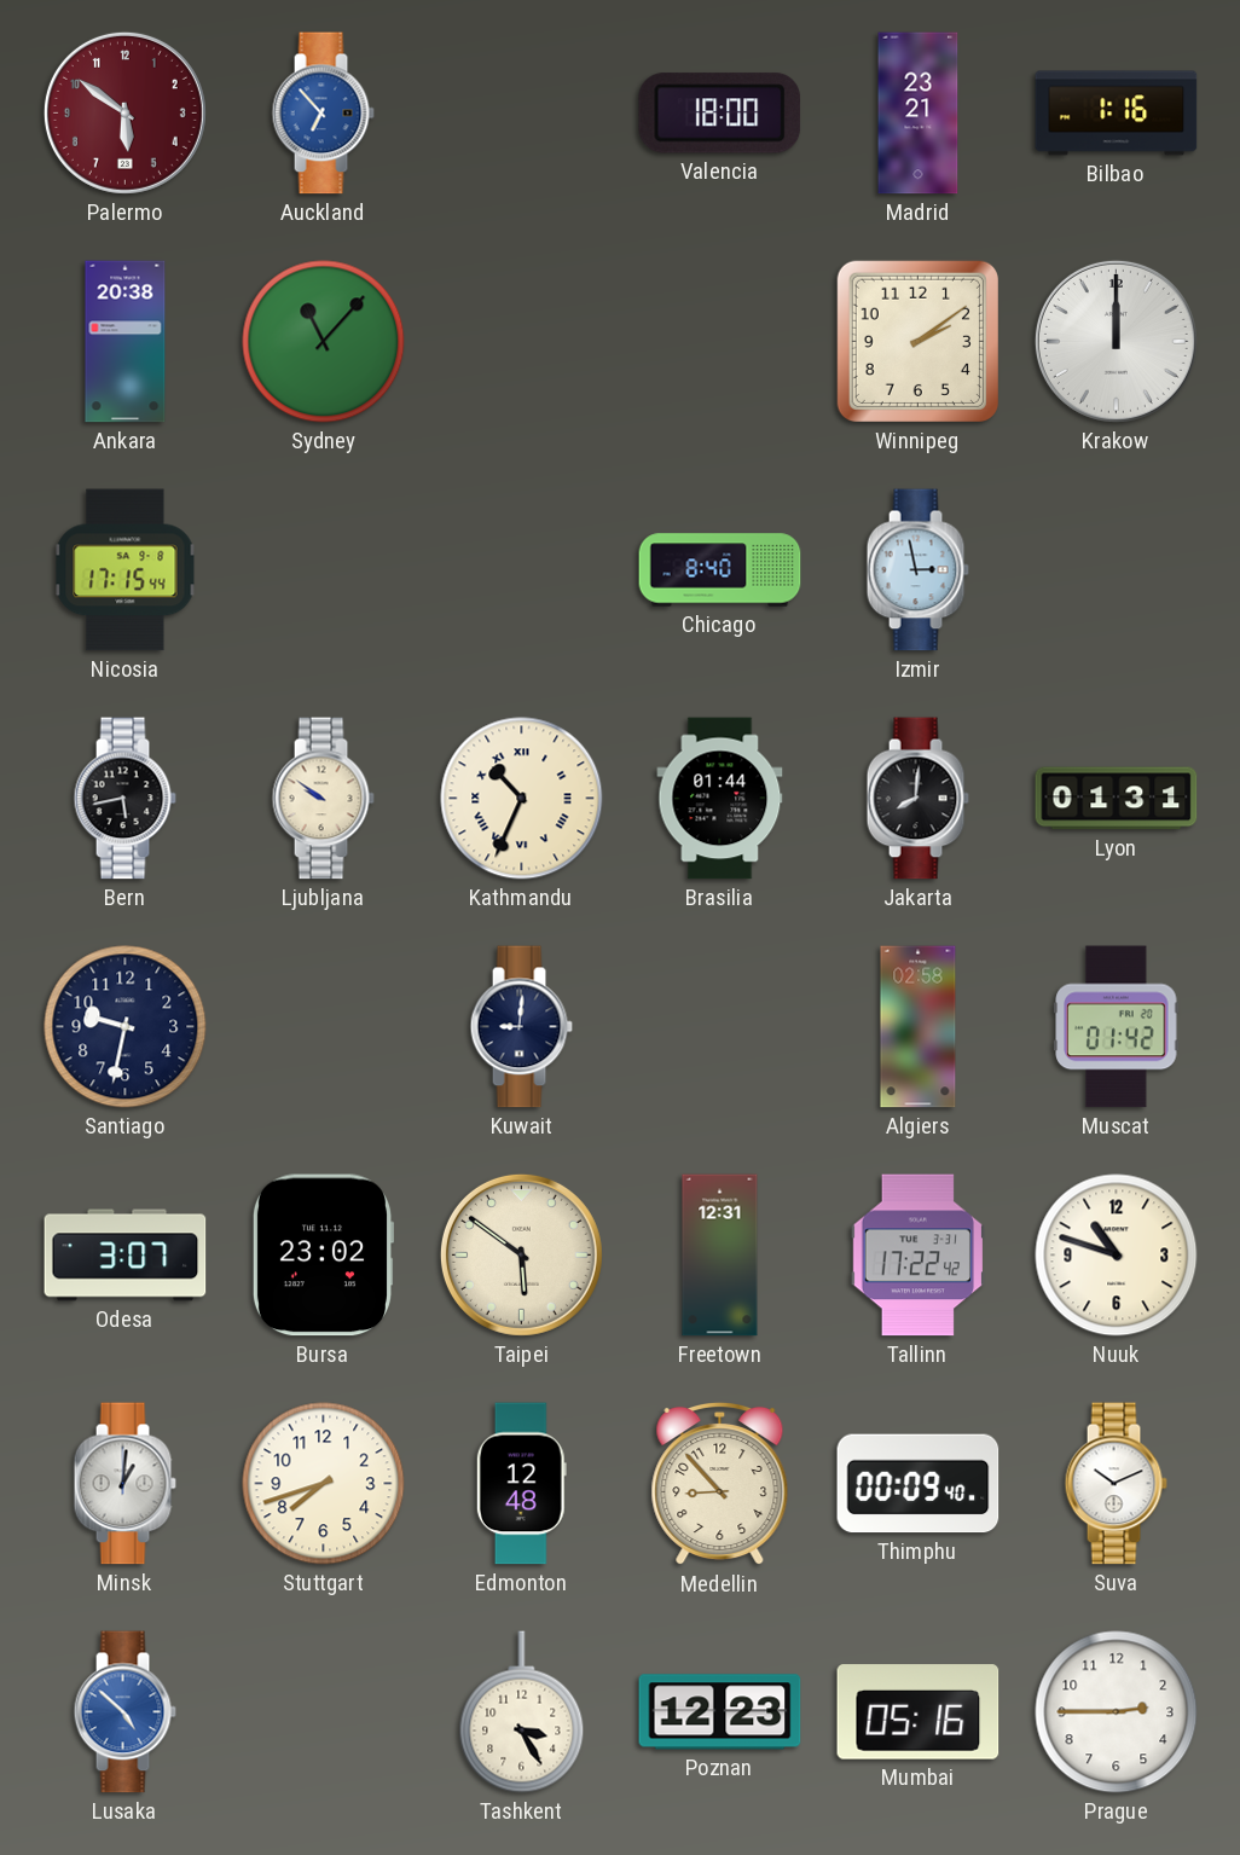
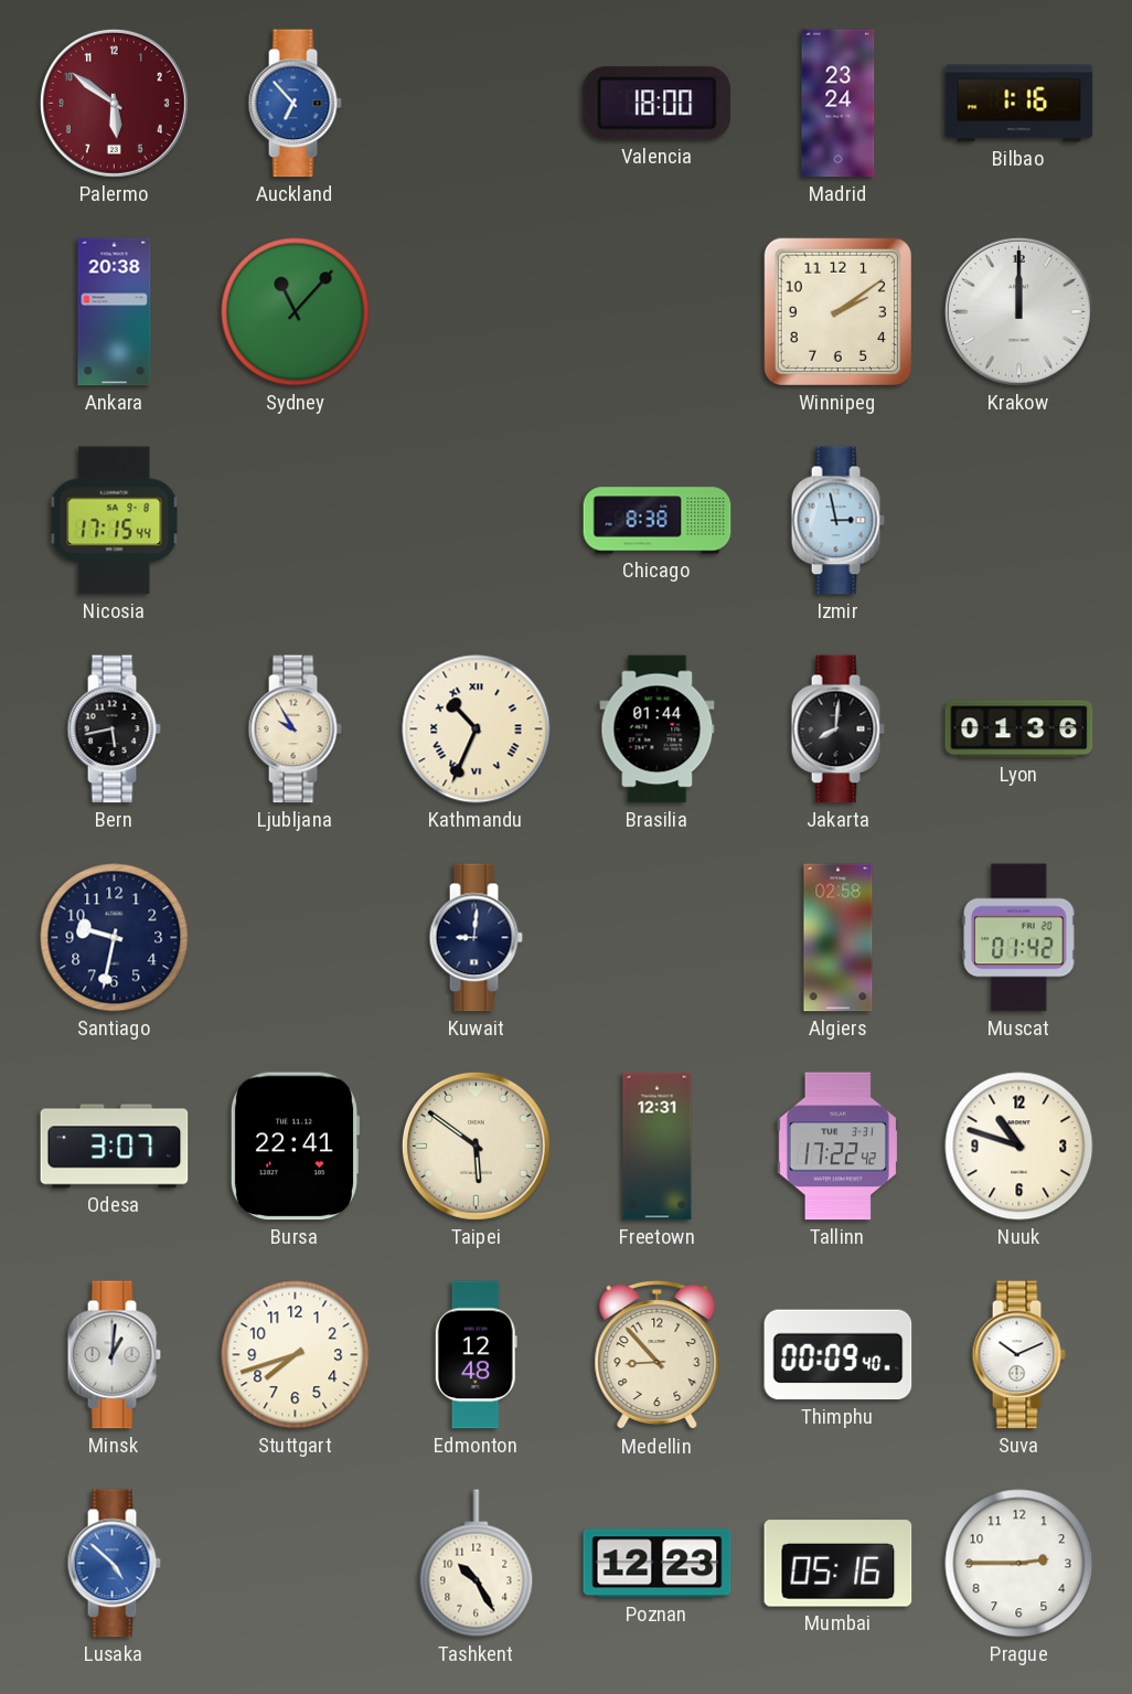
Madrid: 23:21 -> 23:24
Chicago: 8:40 -> 8:38
Ljubljana: 9:51 -> 9:55
Lyon: 01:31 -> 01:36
Bursa: 23:02 -> 22:41
Tashkent: 3:25 -> 10:25
